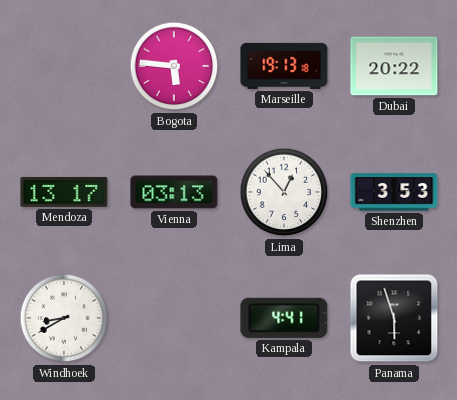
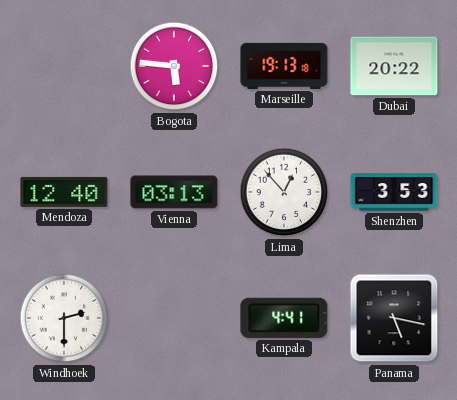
Mendoza: 13:17 -> 12:40
Windhoek: 8:40 -> 2:30
Panama: 5:57 -> 5:17
